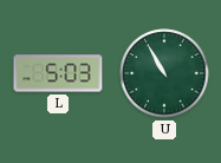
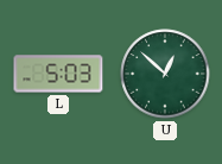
U: 10:55 -> 12:52
